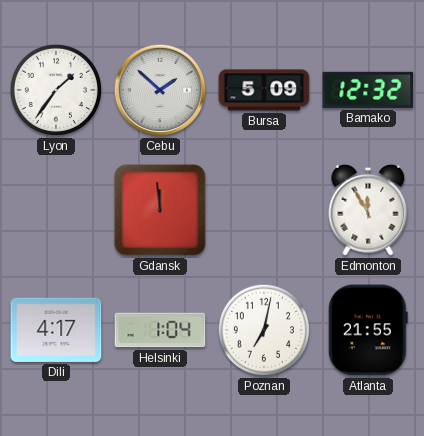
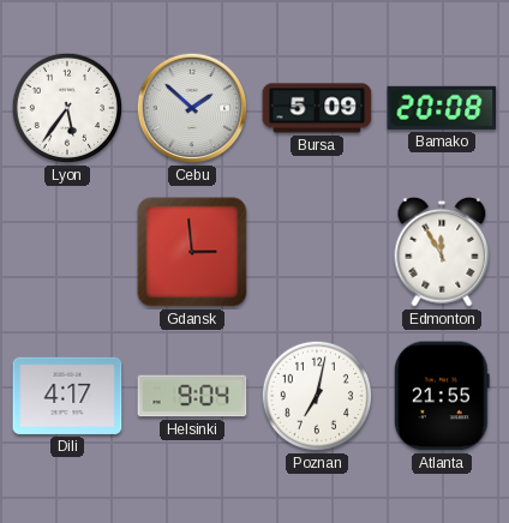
Lyon: 1:36 -> 5:36
Bamako: 12:32 -> 20:08
Gdansk: 11:59 -> 2:59
Helsinki: 1:04 -> 9:04
